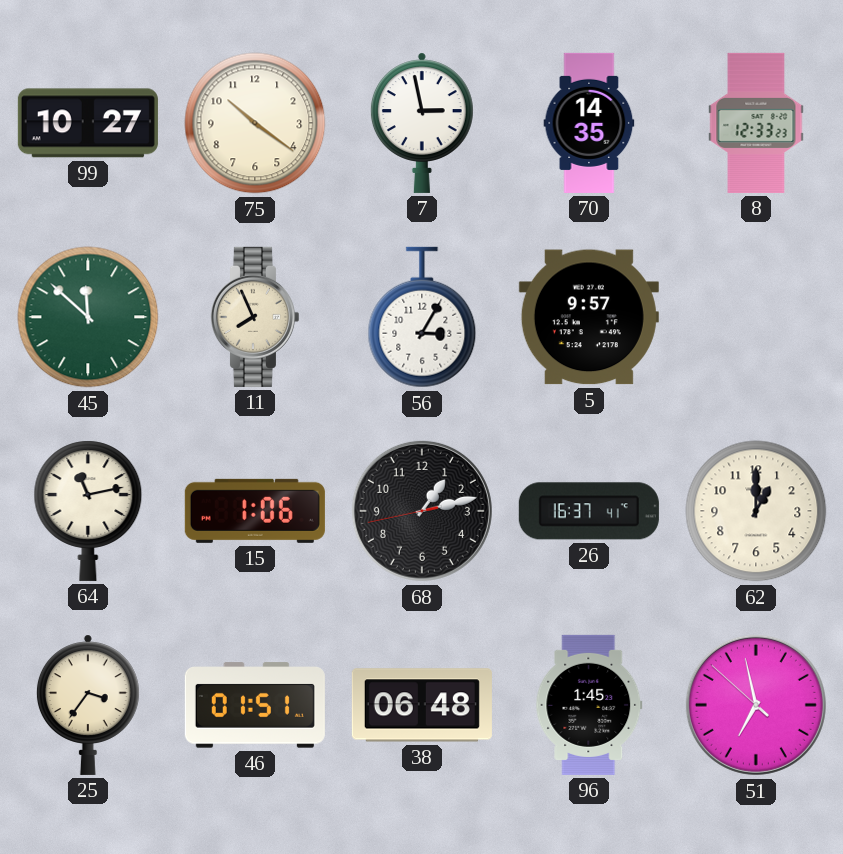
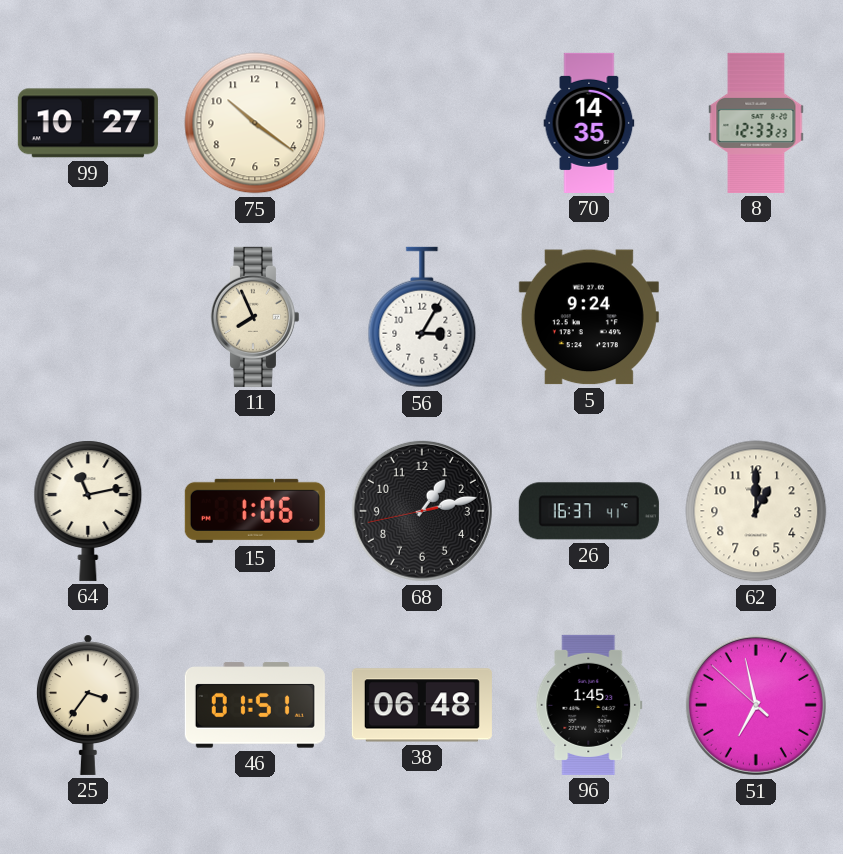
7: 2:58 -> none
45: 11:52 -> none
5: 9:57 -> 9:24
